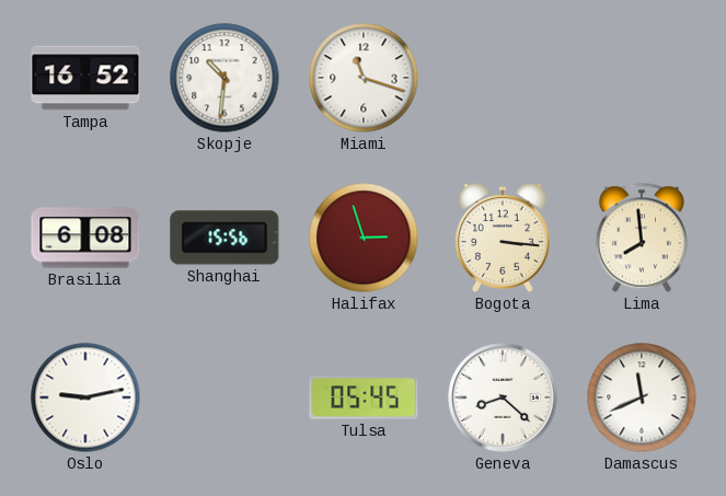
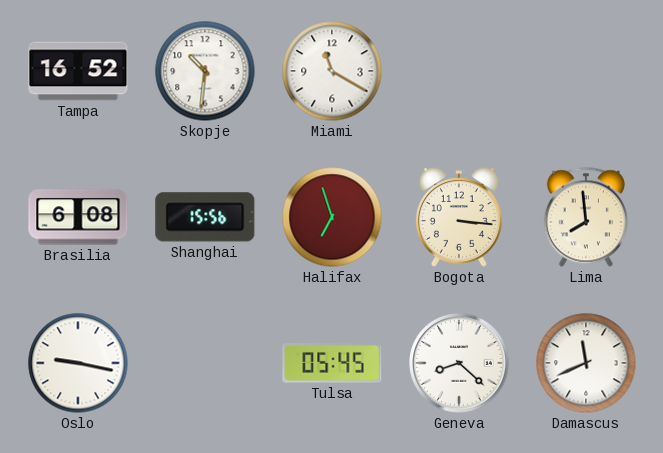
Miami: 11:18 -> 11:20
Halifax: 2:57 -> 6:57
Oslo: 9:13 -> 9:17
